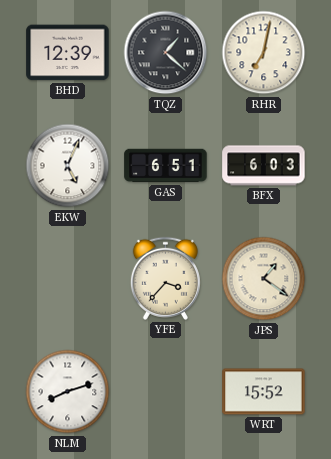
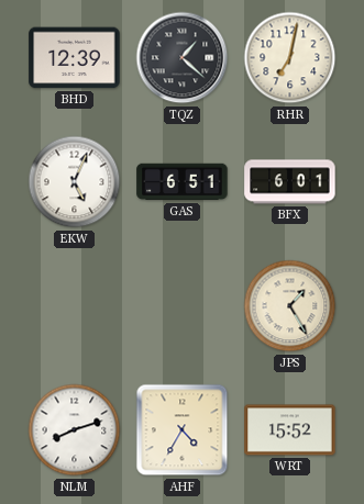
BFX: 6:03 -> 6:01
YFE: 3:37 -> none
JPS: 1:21 -> 1:25
AHF: none -> 4:35
